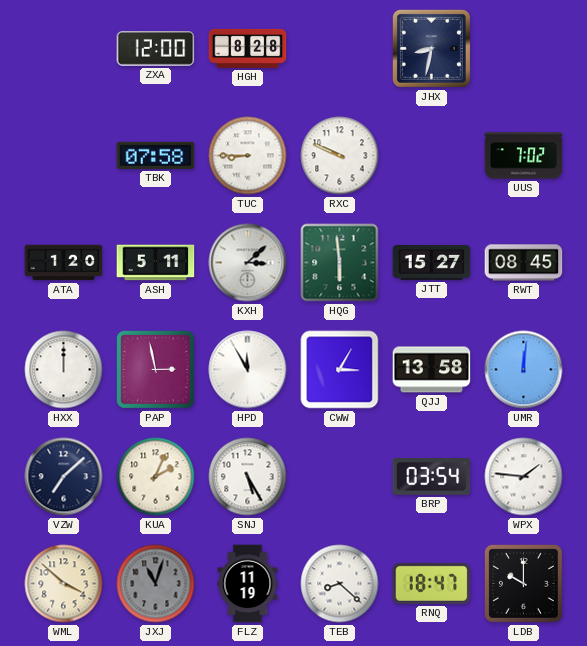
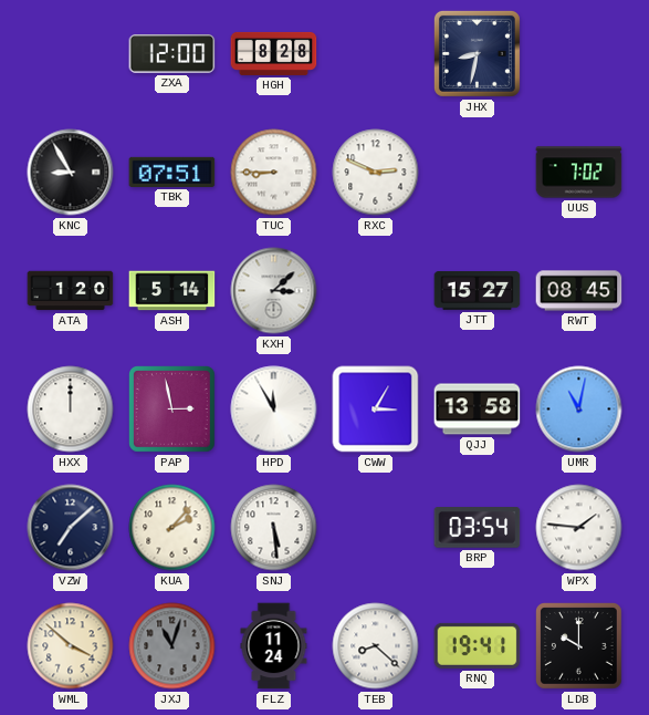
KNC: none -> 8:55
TBK: 07:58 -> 07:51
RXC: 9:49 -> 2:49
ASH: 5:11 -> 5:14
HQG: 5:59 -> none
UMR: 12:01 -> 11:02
KUA: 2:04 -> 2:07
SNJ: 5:25 -> 5:29
FLZ: 11:19 -> 11:24
RNQ: 18:47 -> 19:41
